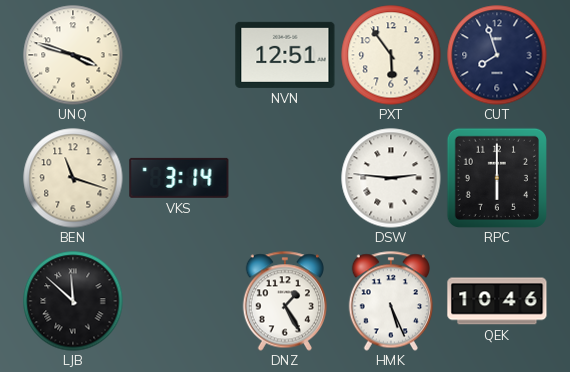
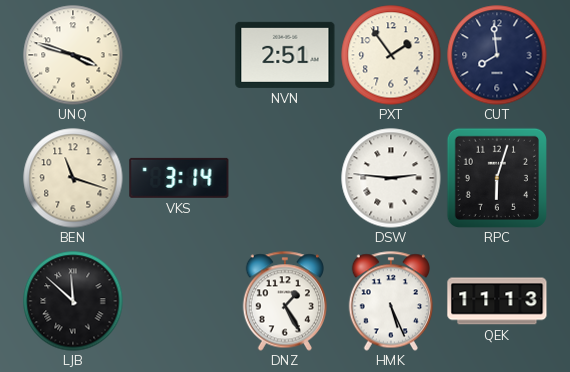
NVN: 12:51 -> 2:51
PXT: 5:54 -> 1:54
CUT: 7:57 -> 7:59
RPC: 6:00 -> 6:03
QEK: 10:46 -> 11:13
